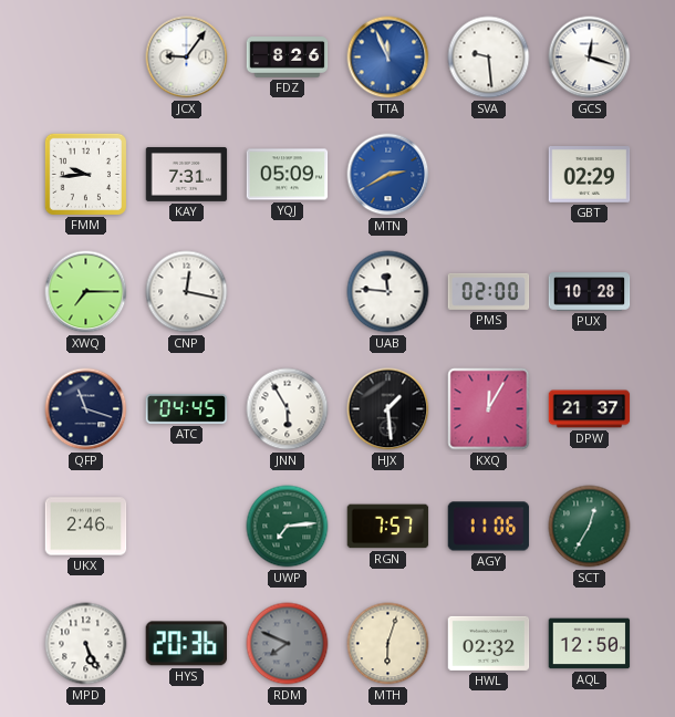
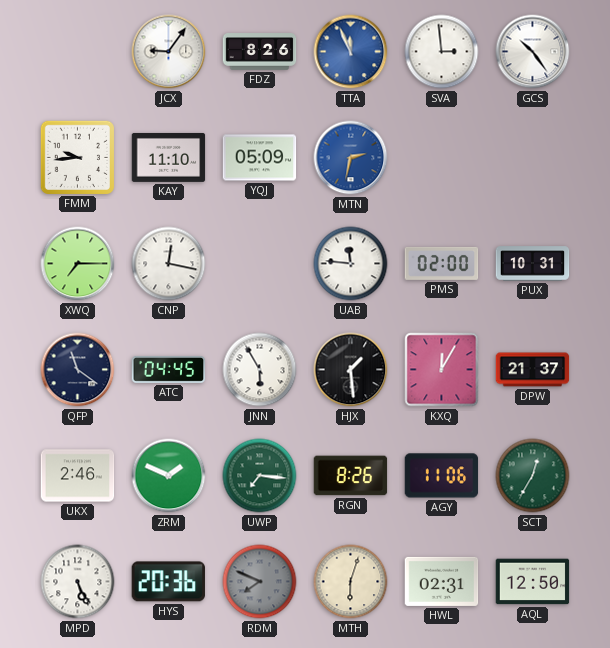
SVA: 9:29 -> 2:59
GCS: 12:18 -> 10:24
KAY: 7:31 -> 11:10
MTN: 2:40 -> 2:32
GBT: 02:29 -> none
PUX: 10:28 -> 10:31
QFP: 11:18 -> 11:21
ZRM: none -> 1:49
UWP: 7:14 -> 7:16
RGN: 7:57 -> 8:26
HWL: 02:32 -> 02:31
